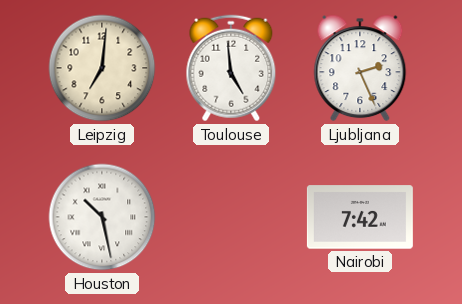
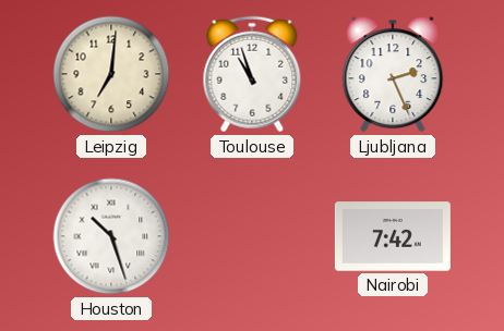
Toulouse: 4:59 -> 10:57
Houston: 10:28 -> 10:27
